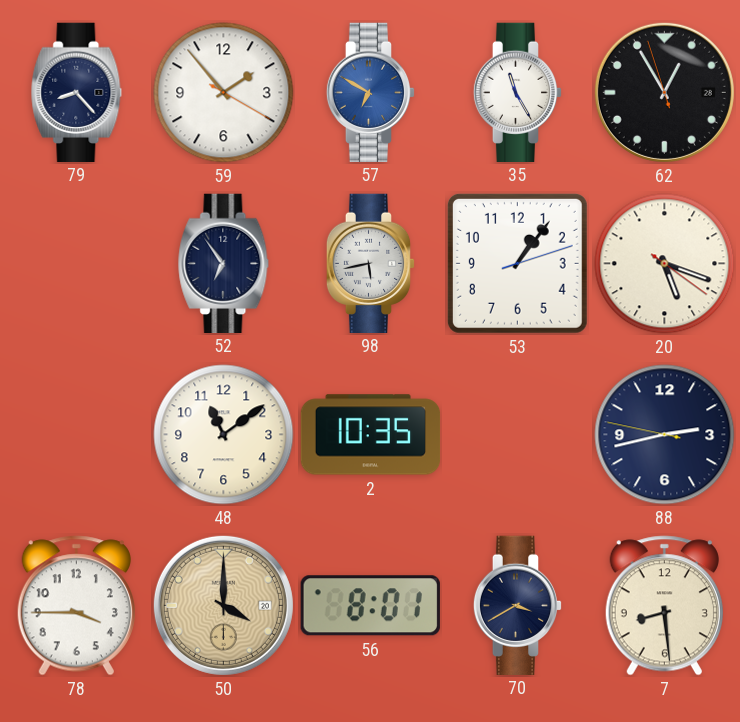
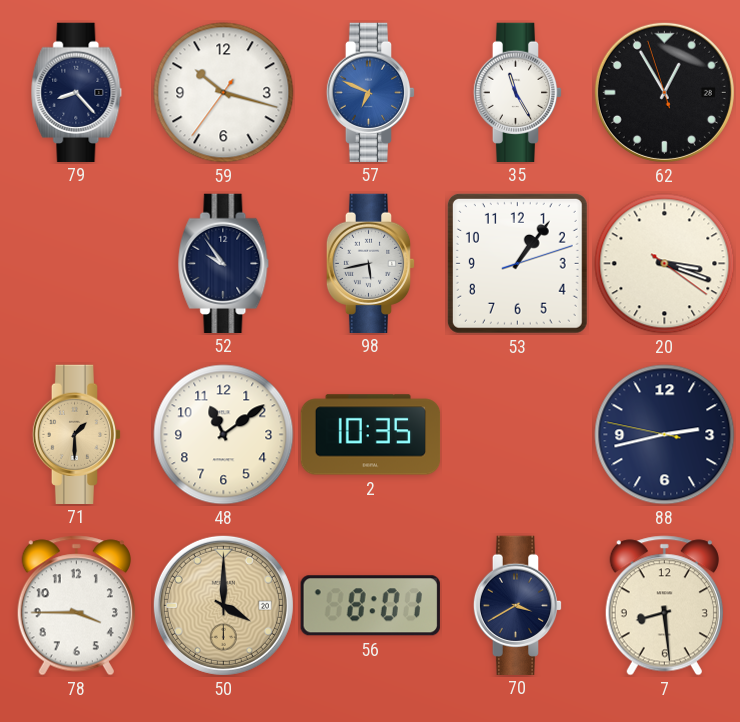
59: 1:53 -> 10:17
57: 6:50 -> 6:49
52: 6:54 -> 9:54
20: 5:18 -> 3:18
71: none -> 1:30
